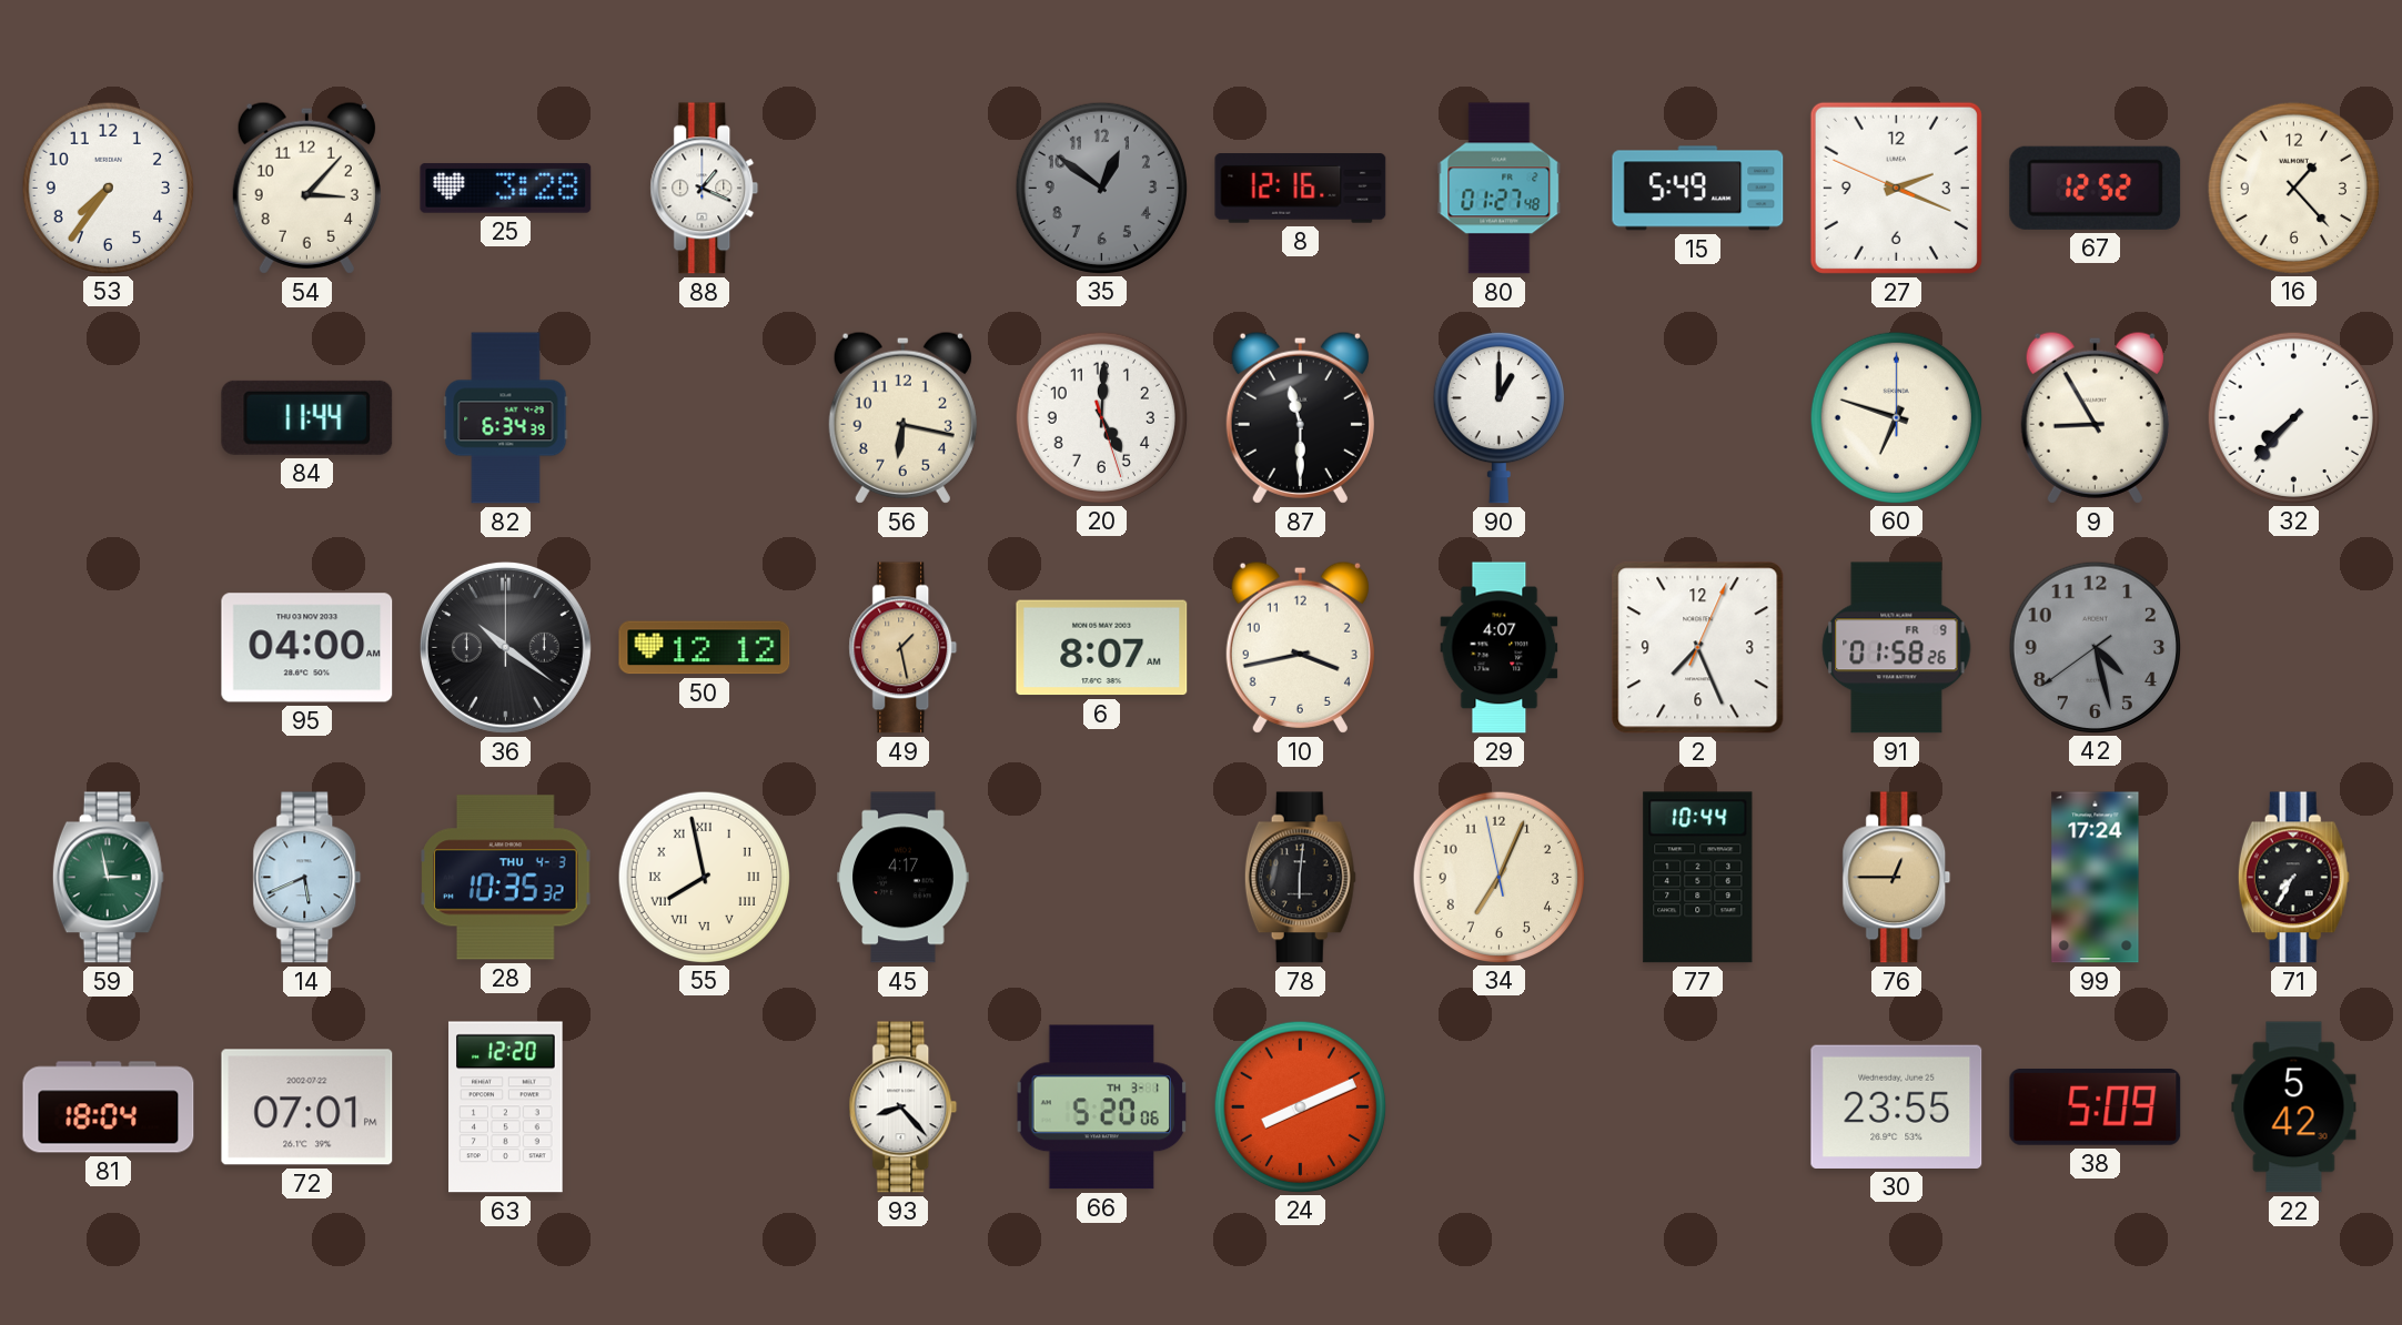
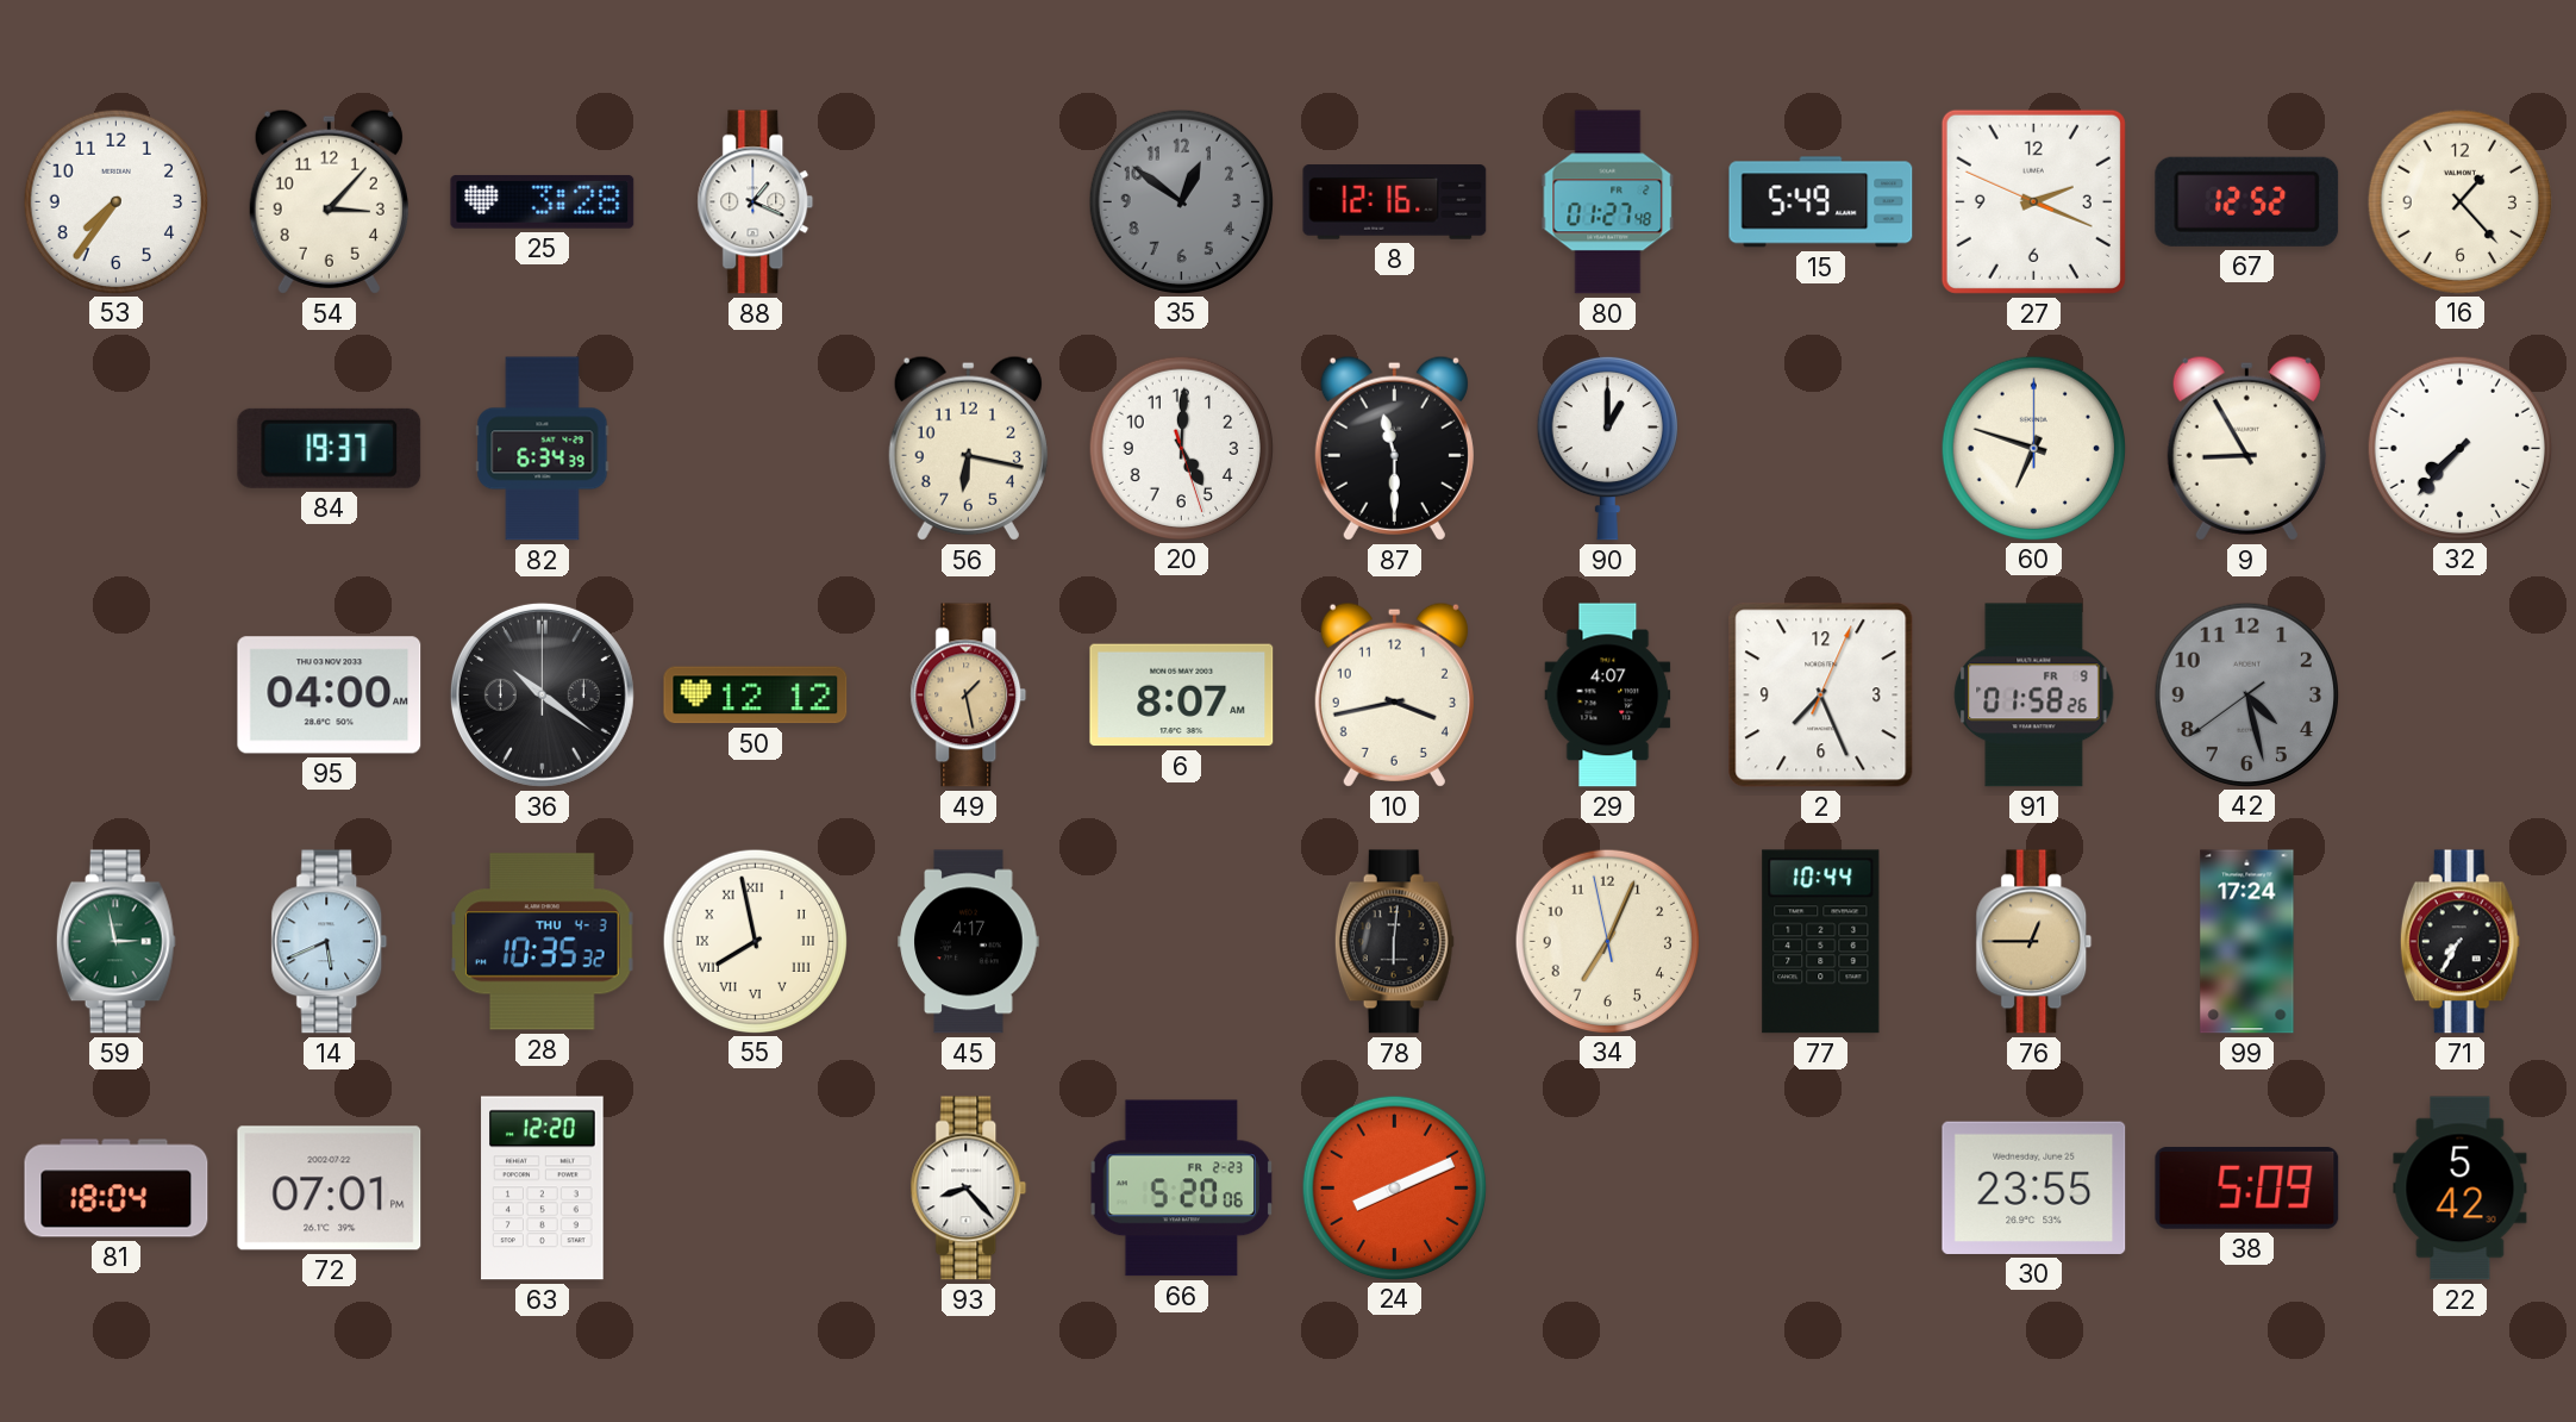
84: 11:44 -> 19:37
66 date: TH 3-1 -> FR 2-23
